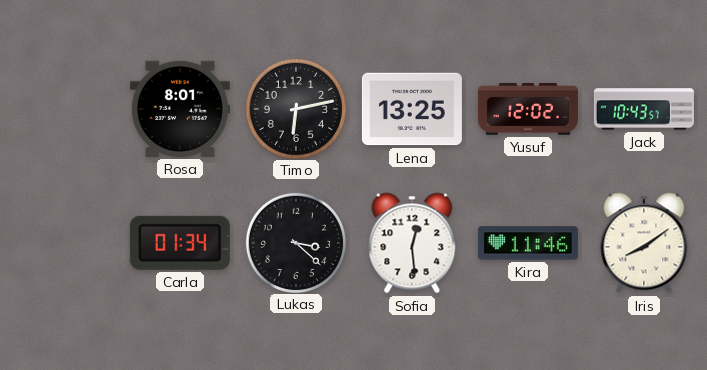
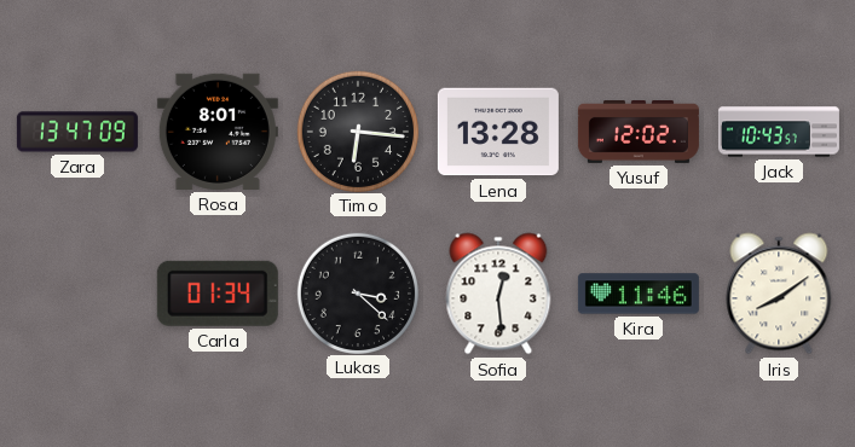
Zara: none -> 13:47
Timo: 6:13 -> 6:16
Lena: 13:25 -> 13:28
